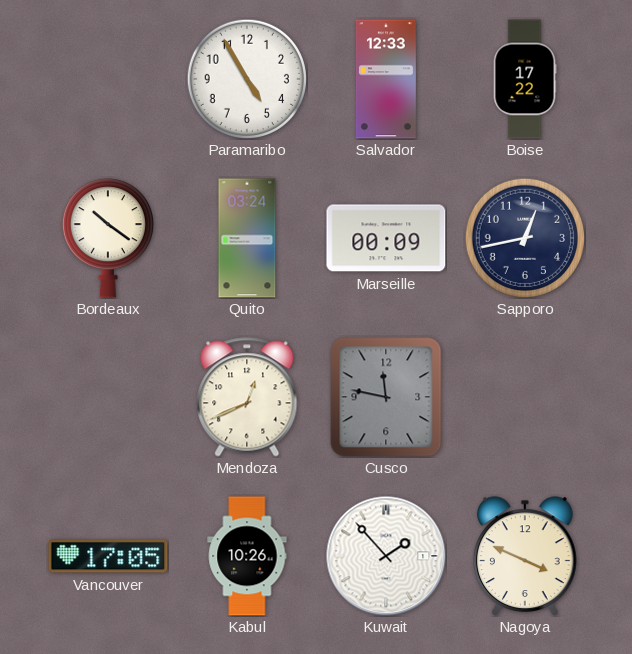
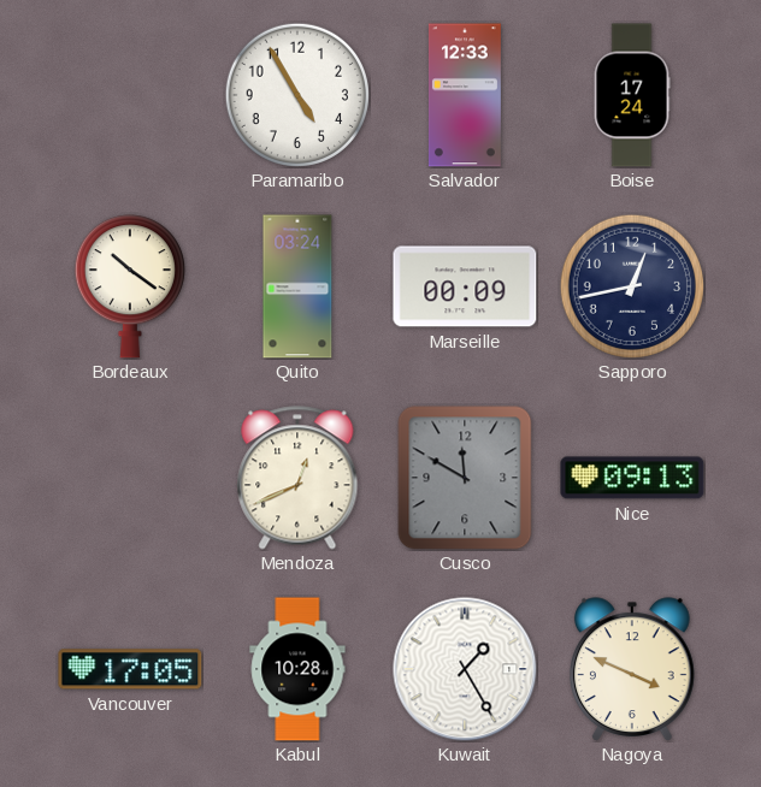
Boise: 17:22 -> 17:24
Cusco: 11:47 -> 11:50
Nice: none -> 09:13
Kabul: 10:26 -> 10:28
Kuwait: 1:53 -> 1:25
